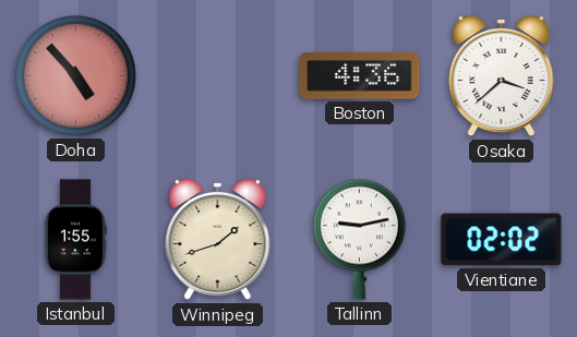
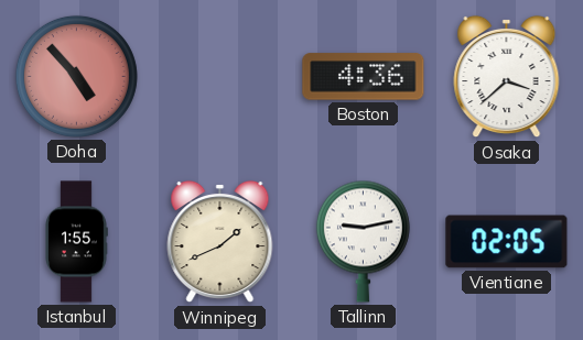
Winnipeg: 1:42 -> 1:41
Vientiane: 02:02 -> 02:05
